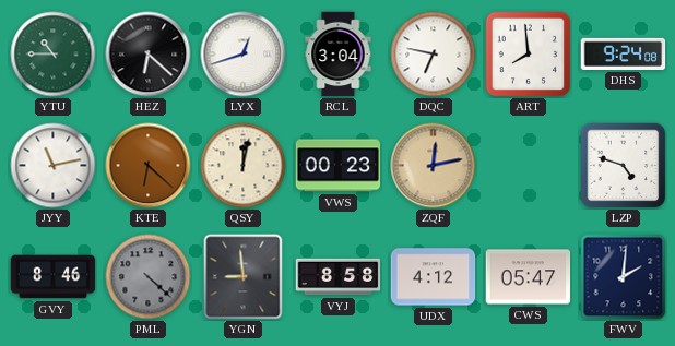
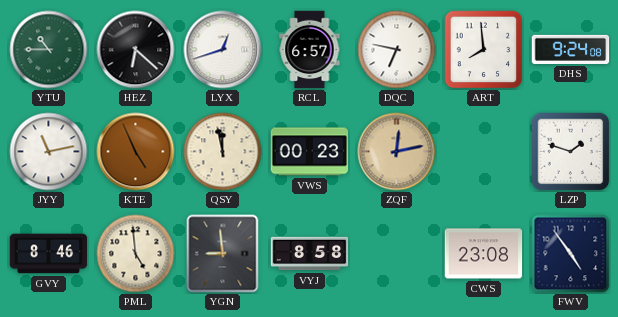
RCL: 3:04 -> 6:57
KTE: 6:22 -> 4:56
QSY: 12:02 -> 11:58
LZP: 4:48 -> 1:48
PML: 4:22 -> 4:59
PML dial: grey -> cream
UDX: 4:12 -> none
CWS: 05:47 -> 23:08
FWV: 2:01 -> 4:54
